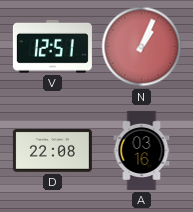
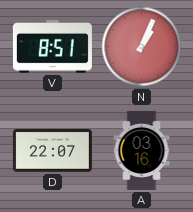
V: 12:51 -> 8:51
D: 22:08 -> 22:07
